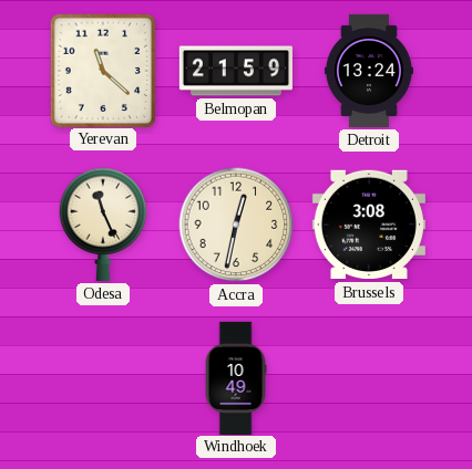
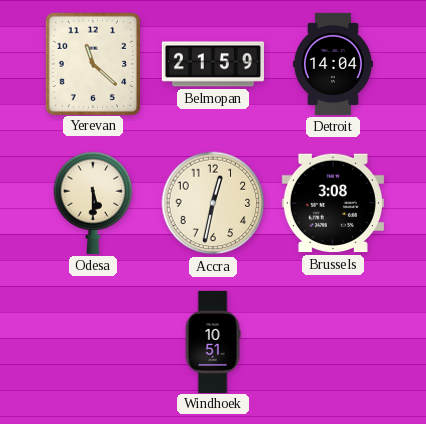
Detroit: 13:24 -> 14:04
Odesa: 11:26 -> 5:30
Windhoek: 10:49 -> 10:51
